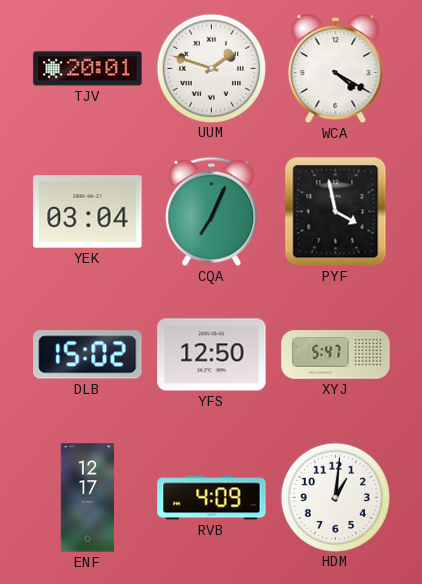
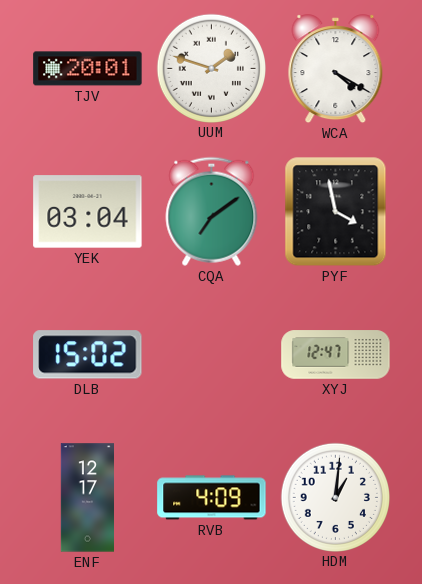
CQA: 7:04 -> 7:09
YFS: 12:50 -> none
XYJ: 5:47 -> 12:47
